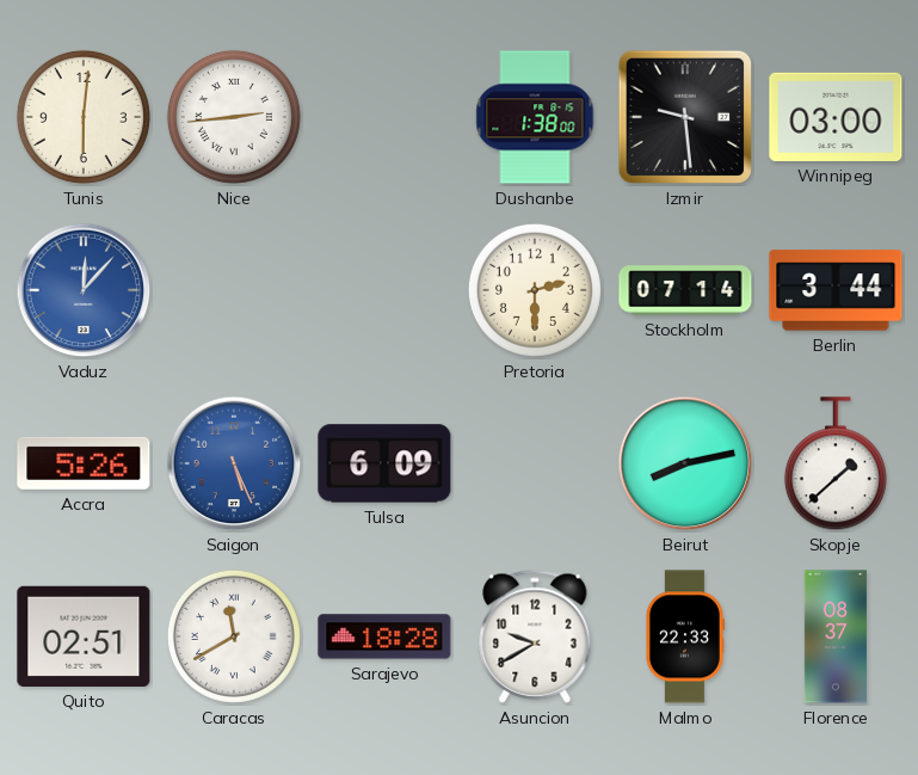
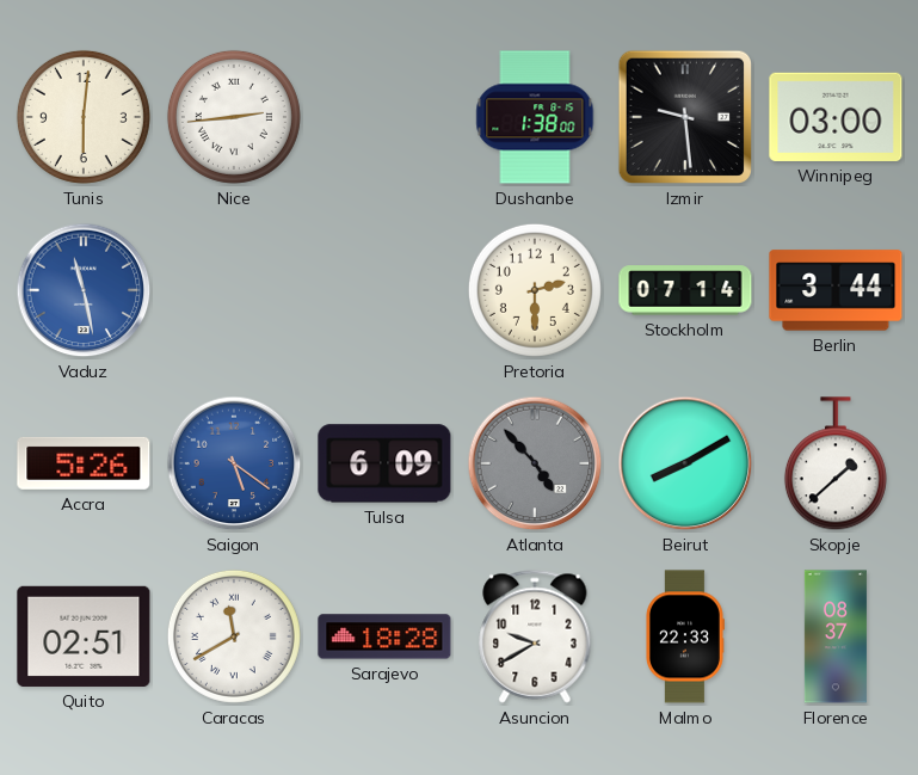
Vaduz: 12:07 -> 11:28
Saigon: 5:26 -> 5:21
Atlanta: none -> 4:53
Beirut: 8:13 -> 8:10
